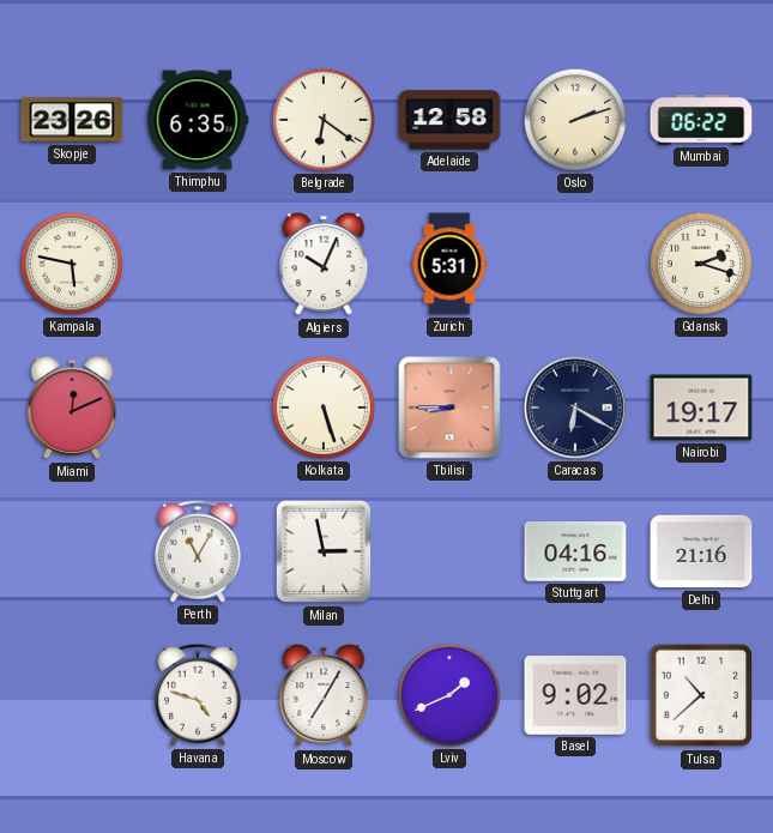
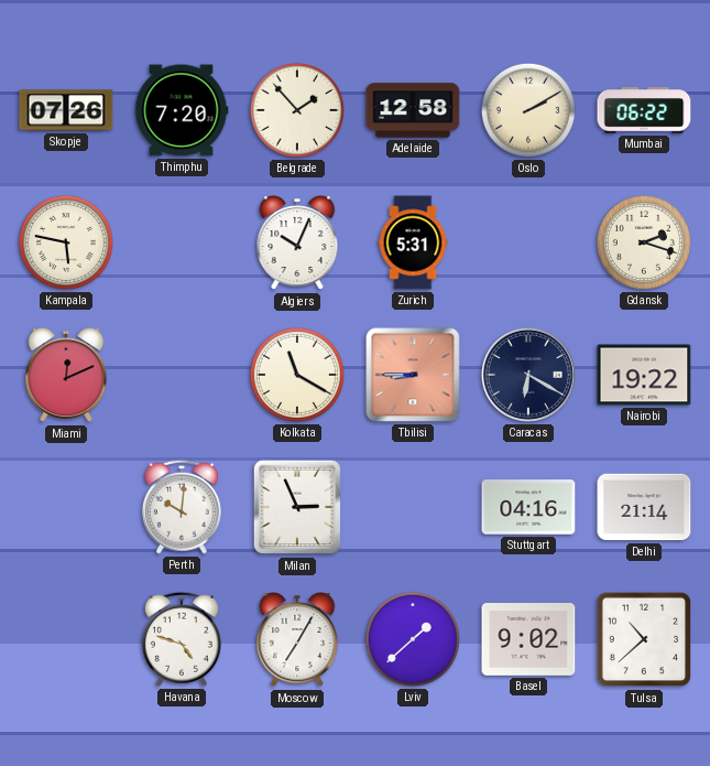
Skopje: 23:26 -> 07:26
Thimphu: 6:35 -> 7:20
Belgrade: 6:21 -> 1:53
Oslo: 2:12 -> 2:10
Kolkata: 5:27 -> 11:20
Nairobi: 19:17 -> 19:22
Perth: 11:05 -> 10:01
Milan: 2:58 -> 2:56
Delhi: 21:16 -> 21:14
Lviv: 1:41 -> 1:38
